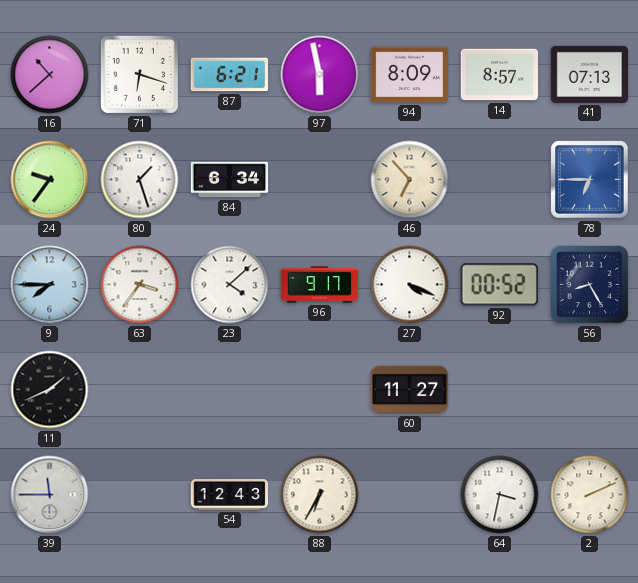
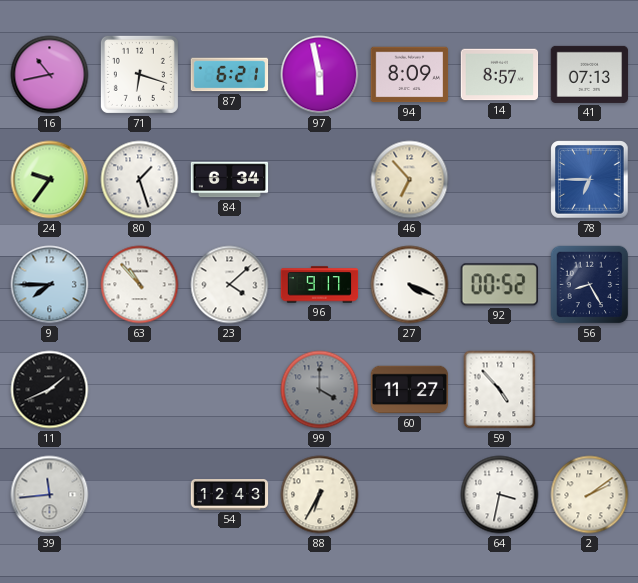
16: 10:38 -> 10:43
63: 3:36 -> 10:53
99: none -> 4:00
59: none -> 4:53
39: 11:45 -> 11:44
2: 2:11 -> 2:09
